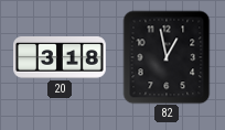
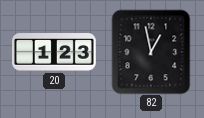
20: 3:18 -> 1:23
